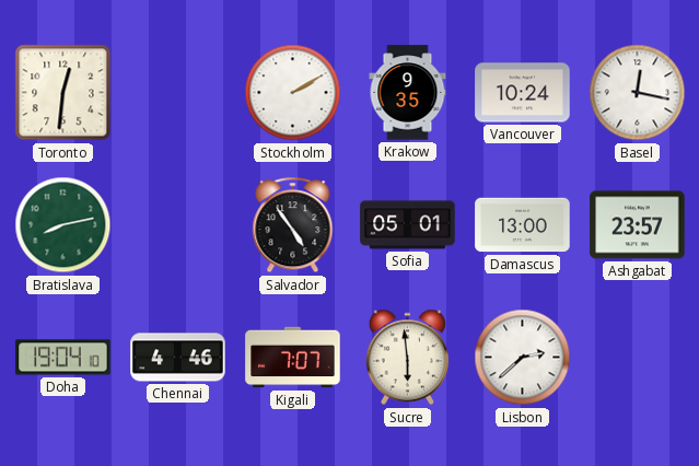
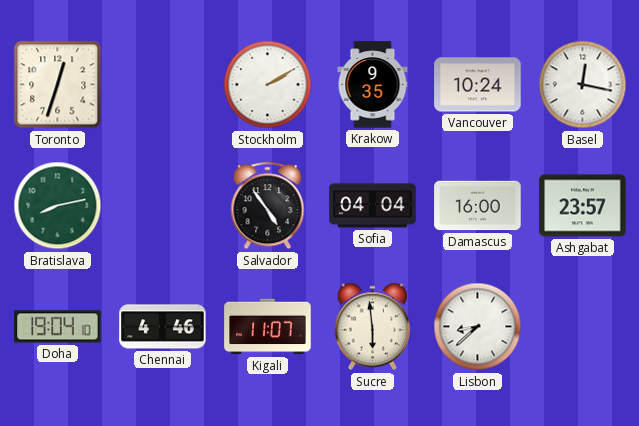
Toronto: 12:31 -> 12:33
Sofia: 05:01 -> 04:04
Damascus: 13:00 -> 16:00
Kigali: 7:07 -> 11:07
Lisbon: 2:38 -> 8:38
